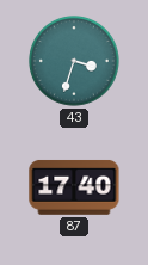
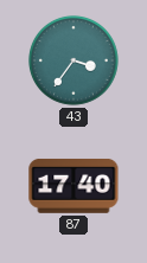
43: 3:33 -> 3:36
